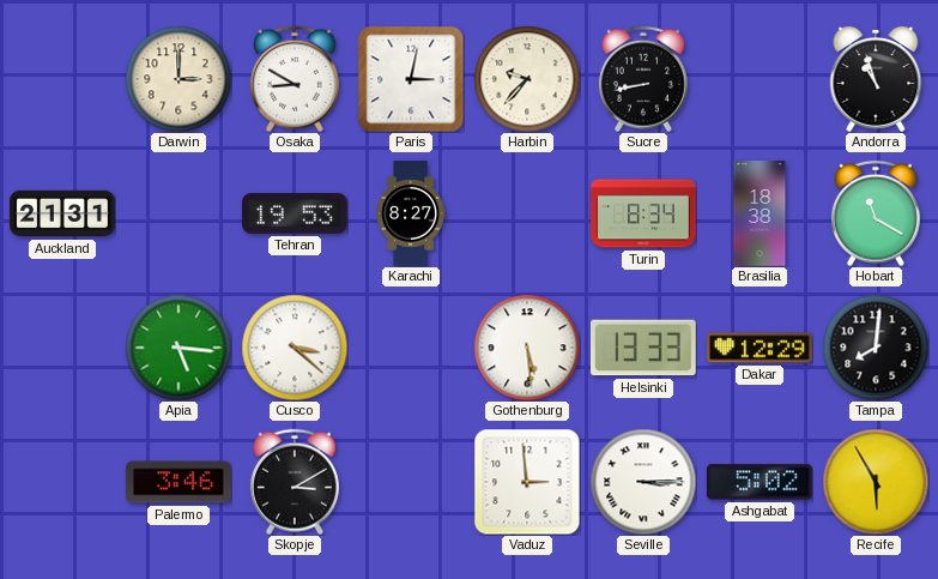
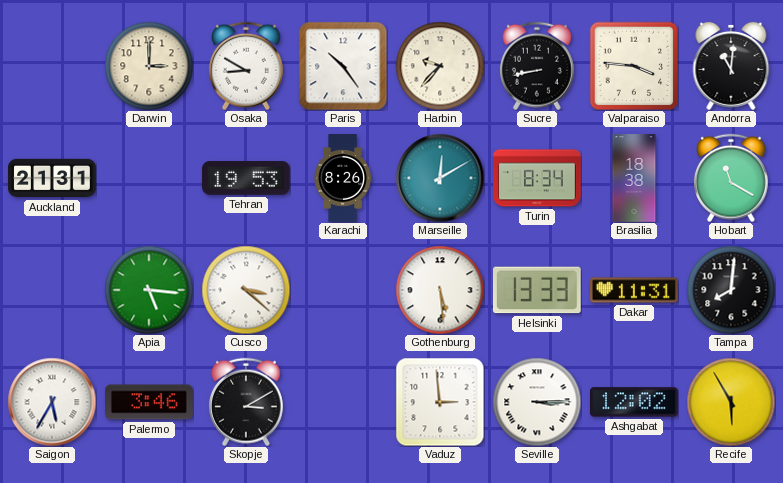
Paris: 3:02 -> 10:24
Valparaiso: none -> 3:46
Andorra: 10:57 -> 11:01
Karachi: 8:27 -> 8:26
Marseille: none -> 12:10
Dakar: 12:29 -> 11:31
Saigon: none -> 5:35
Ashgabat: 5:02 -> 12:02
